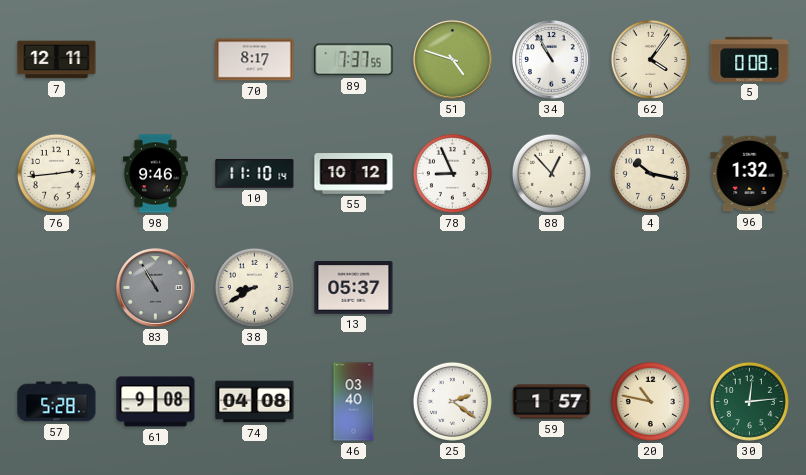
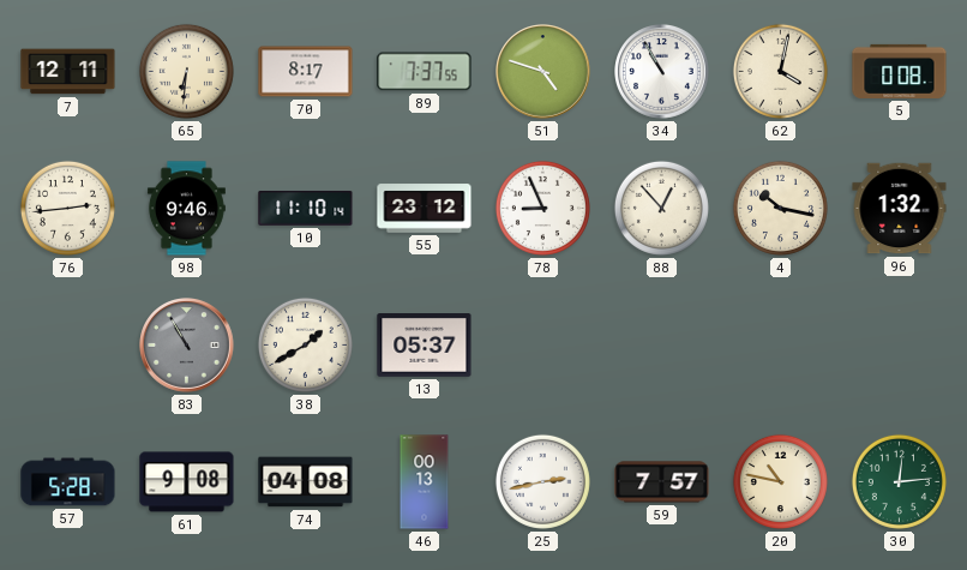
65: none -> 6:31
62: 4:06 -> 4:02
55: 10:12 -> 23:12
38: 8:40 -> 1:40
46: 03:40 -> 00:13
25: 2:21 -> 2:43
59: 1:57 -> 7:57
